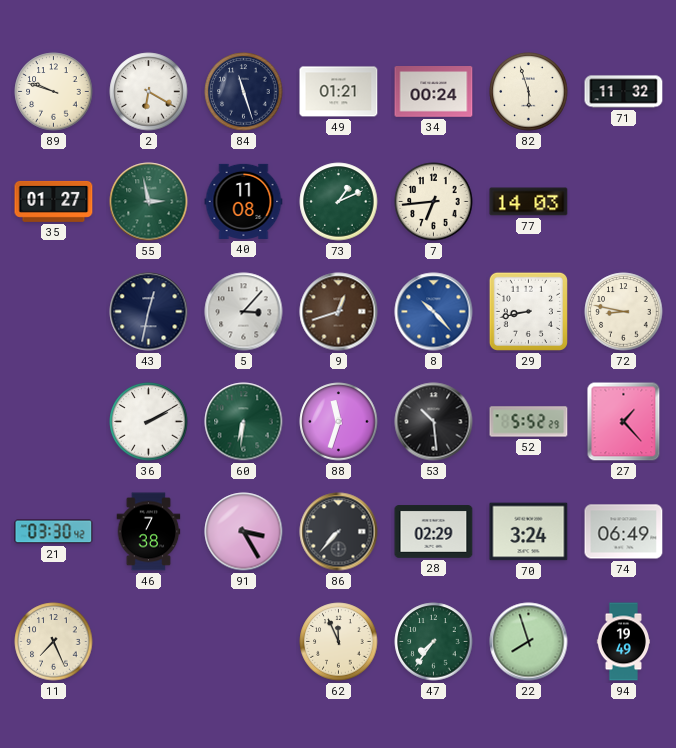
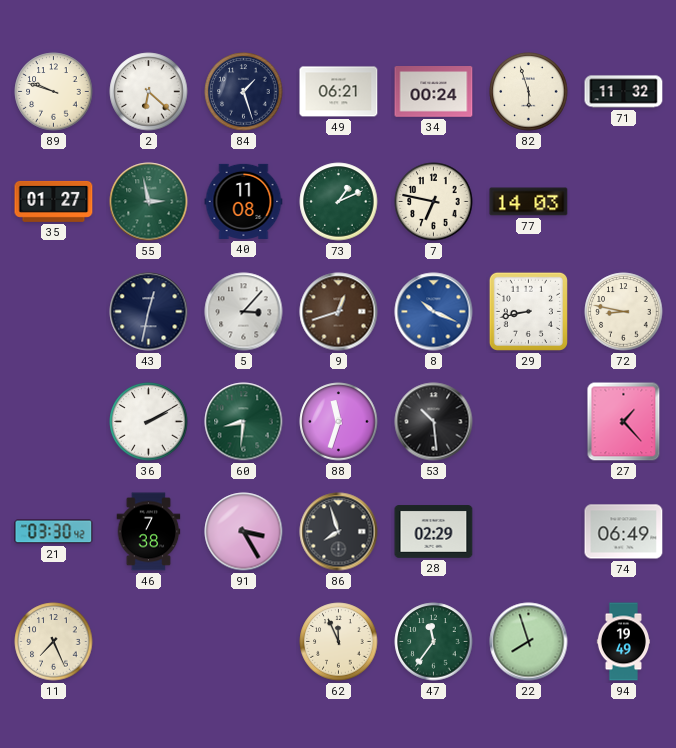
2: 6:20 -> 6:22
84: 11:27 -> 1:27
49: 01:21 -> 06:21
7: 6:44 -> 6:47
8: 10:23 -> 10:19
60: 6:31 -> 8:31
52: 5:52 -> none
86: 7:37 -> 7:57
70: 3:24 -> none
47: 7:36 -> 11:36
